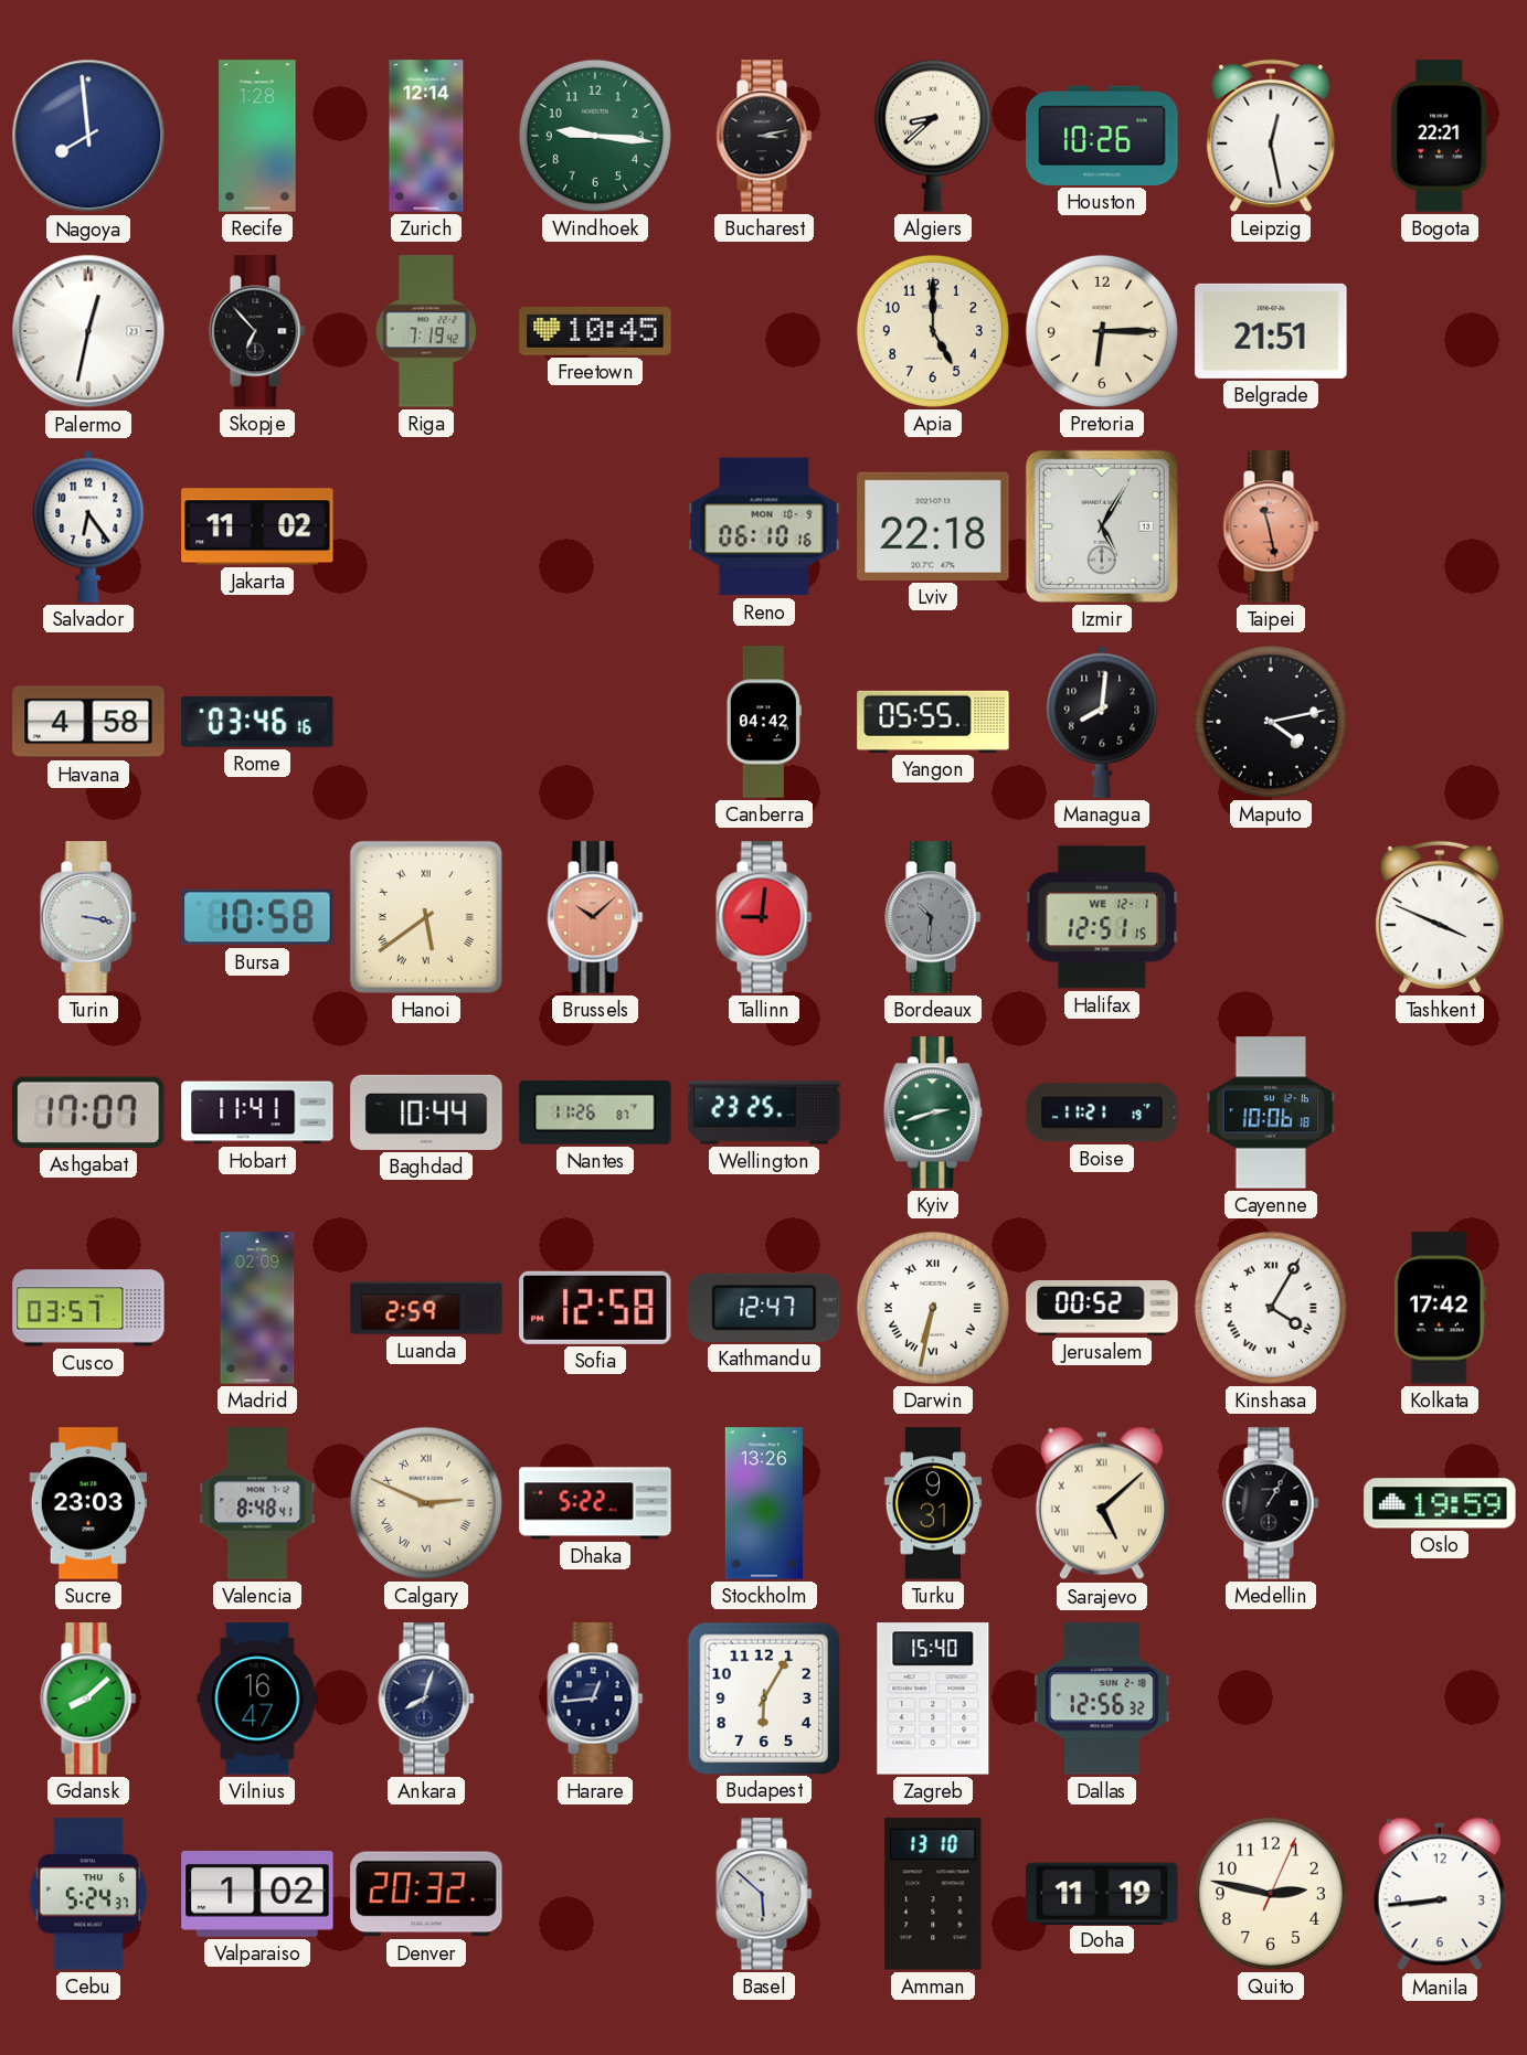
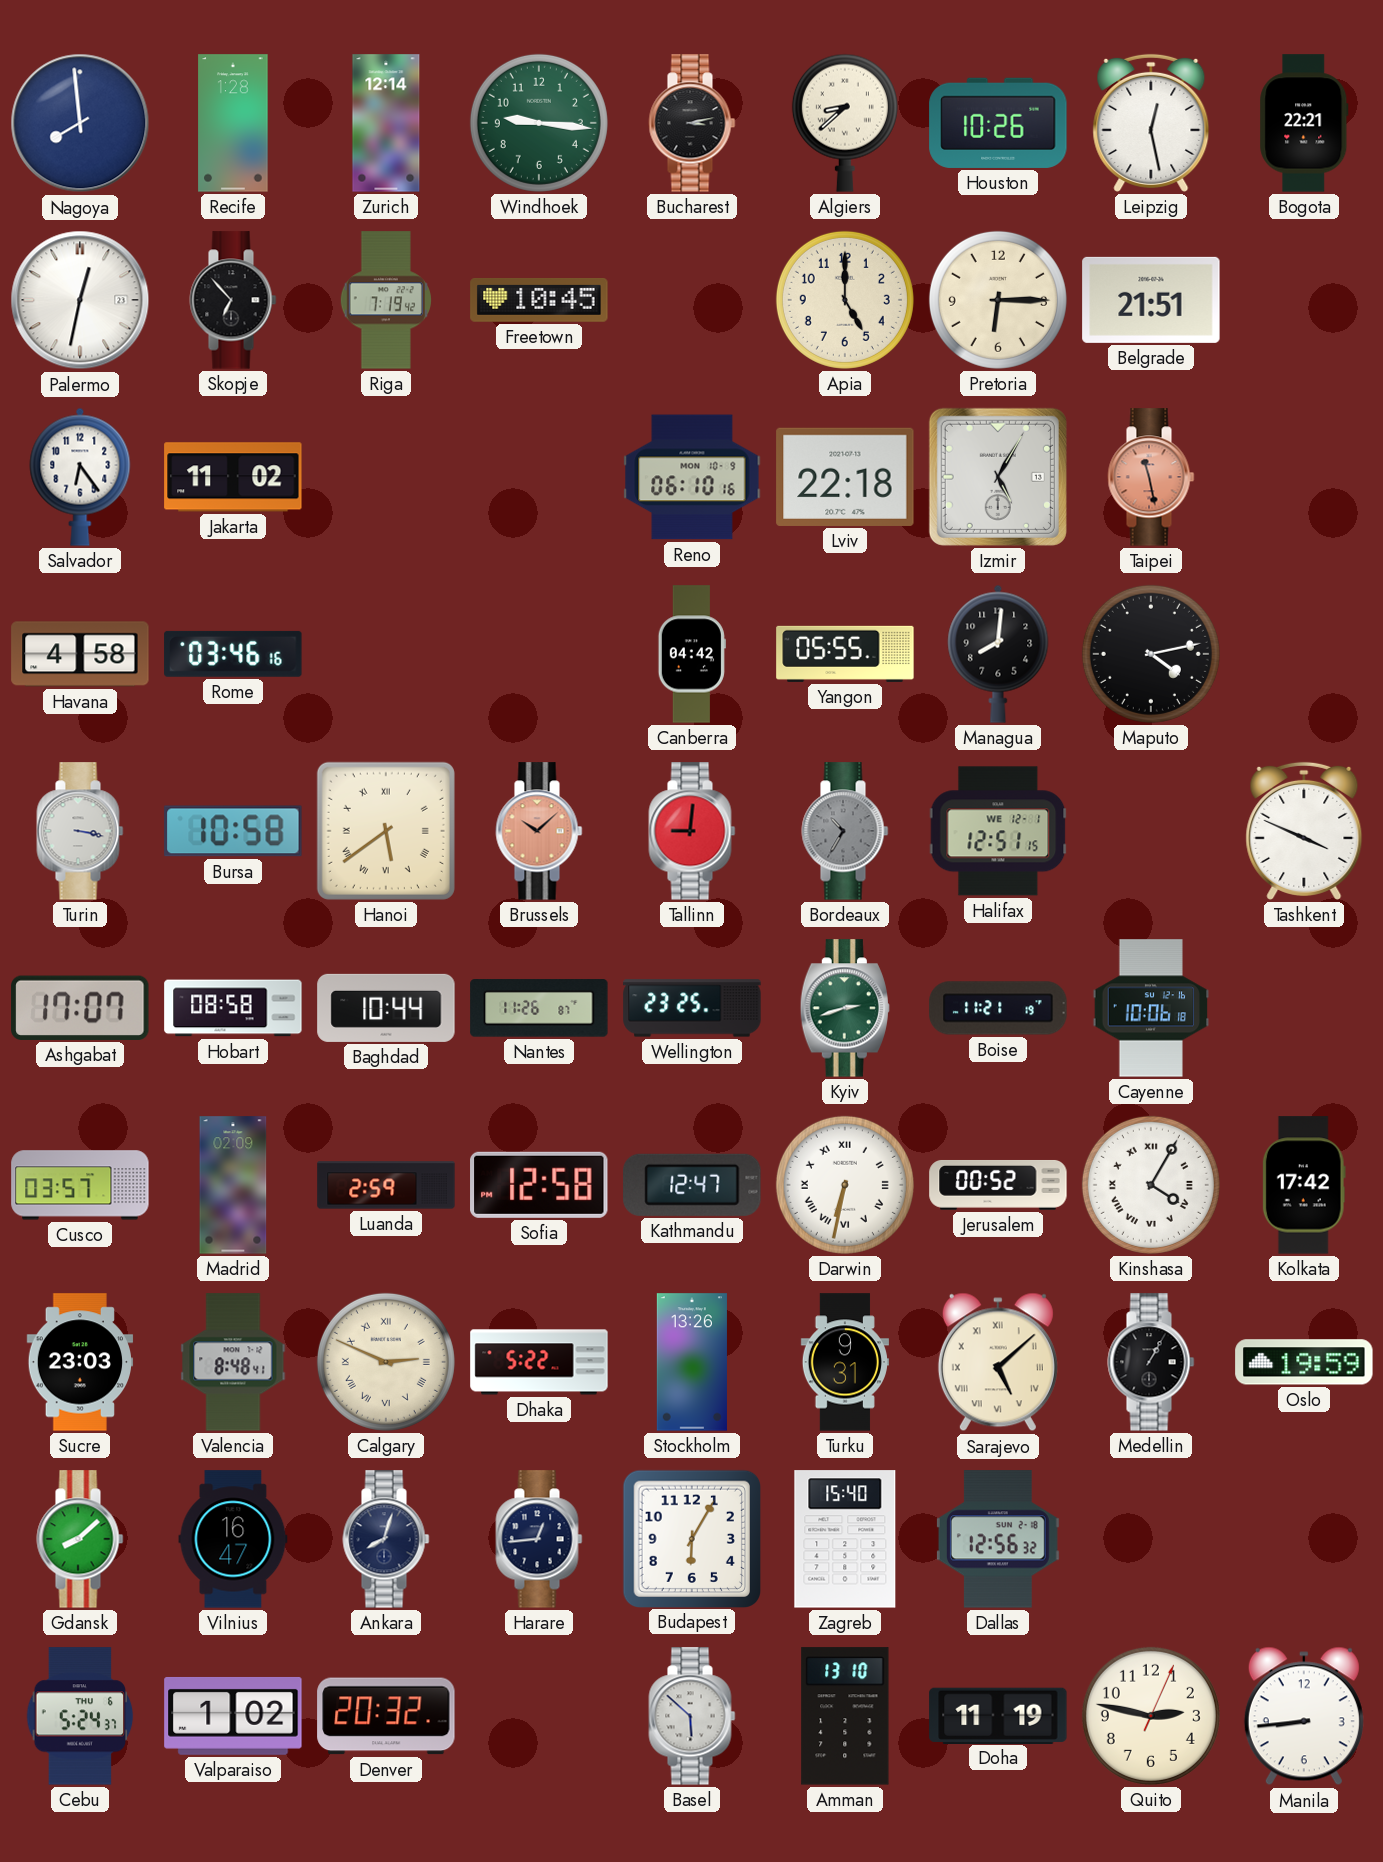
Bordeaux: 10:31 -> 10:35
Hobart: 11:41 -> 08:58
